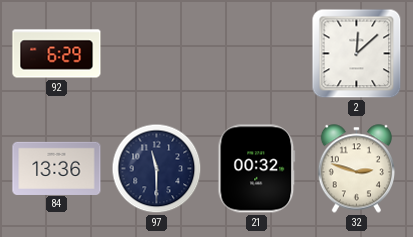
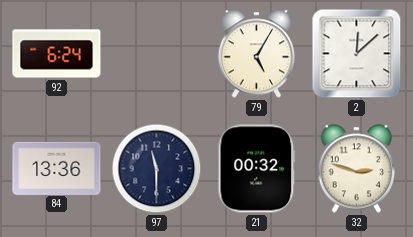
92: 6:29 -> 6:24
79: none -> 5:05
